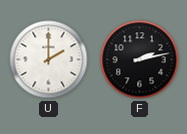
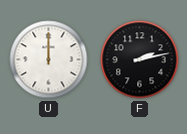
U: 2:00 -> 12:00
